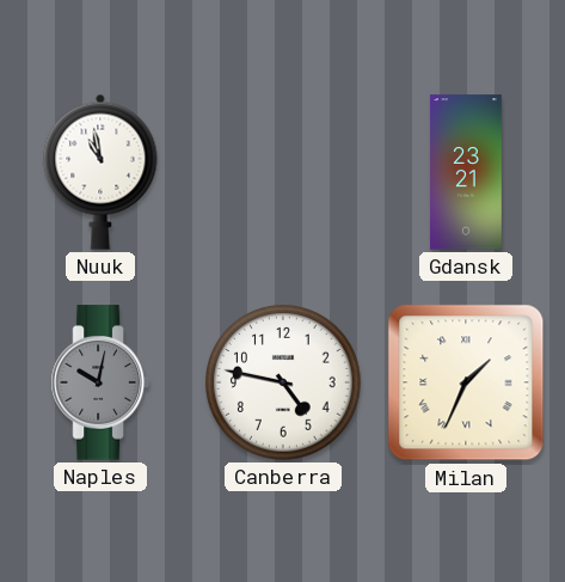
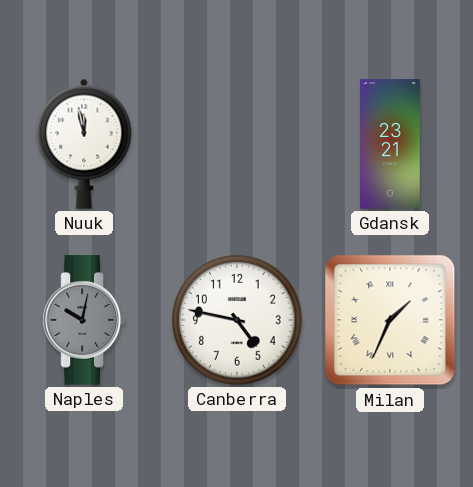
Nuuk: 10:58 -> 11:58
